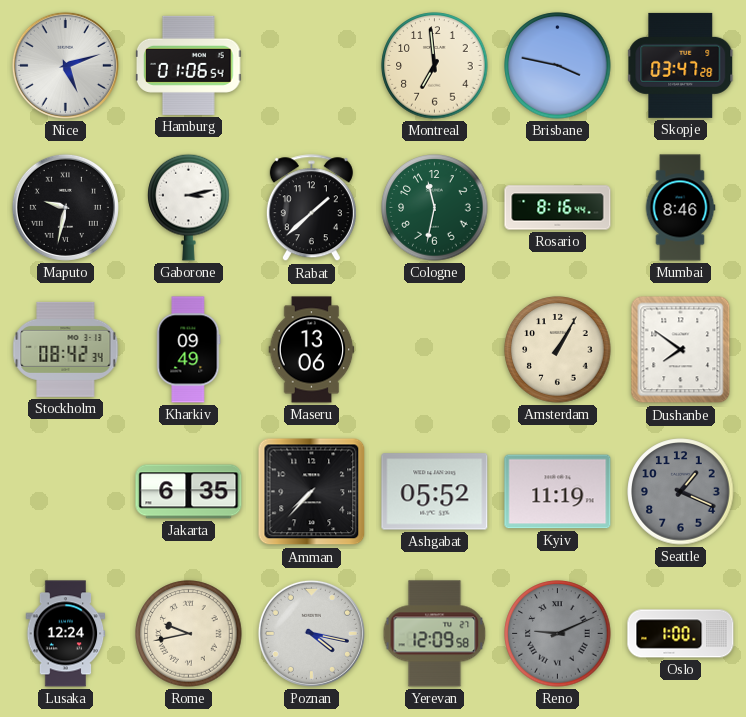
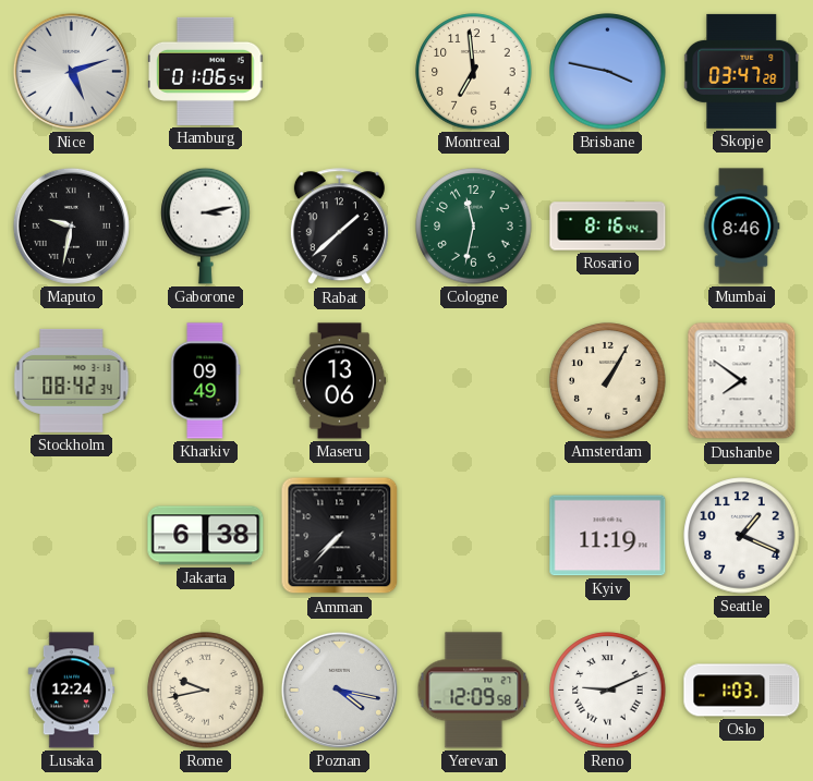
Jakarta: 6:35 -> 6:38
Ashgabat: 05:52 -> none
Seattle dial: grey -> white
Reno dial: grey -> white
Oslo: 1:00 -> 1:03
